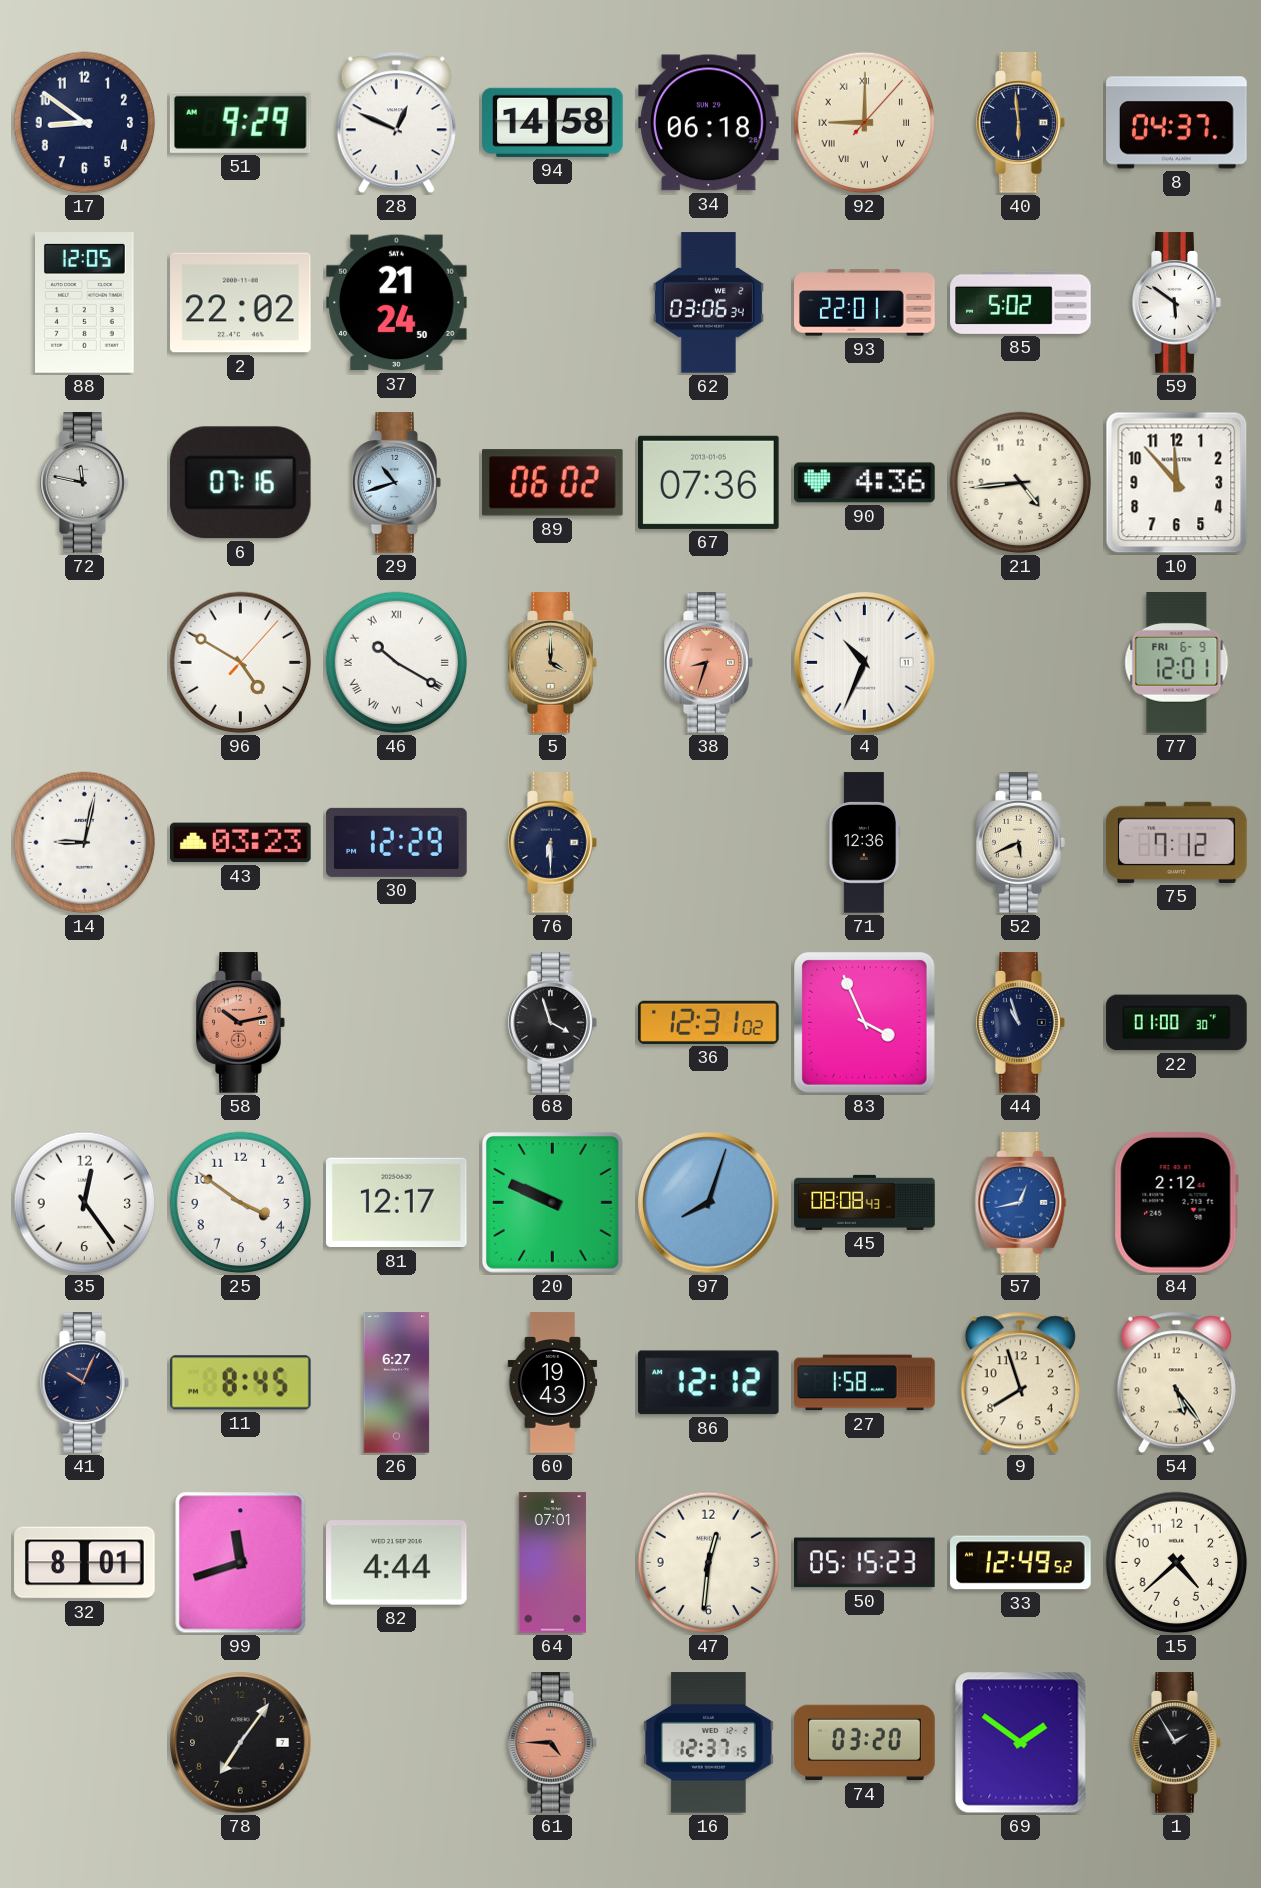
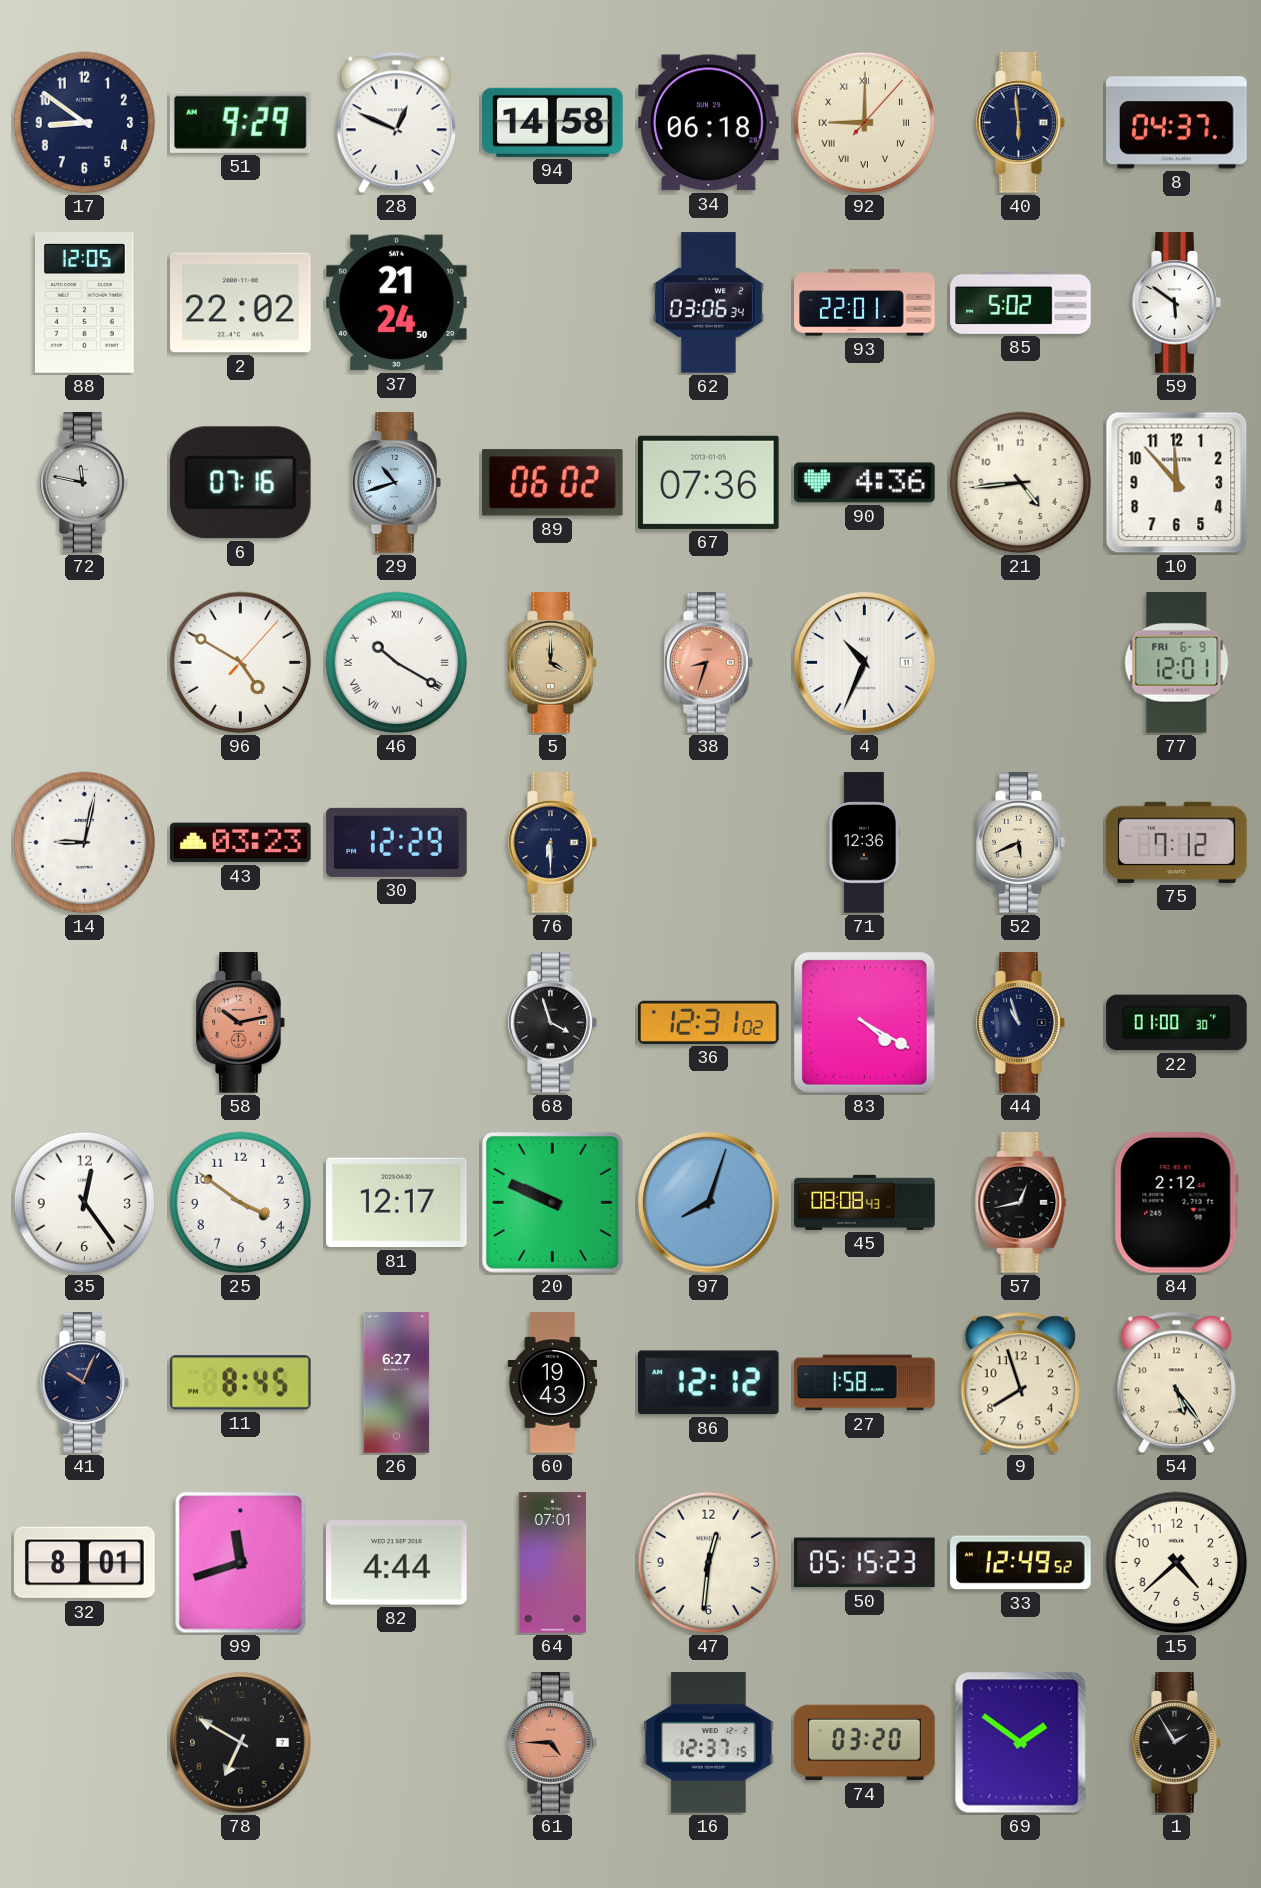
83: 3:56 -> 4:20
57 dial: blue -> black
78: 7:06 -> 6:50
